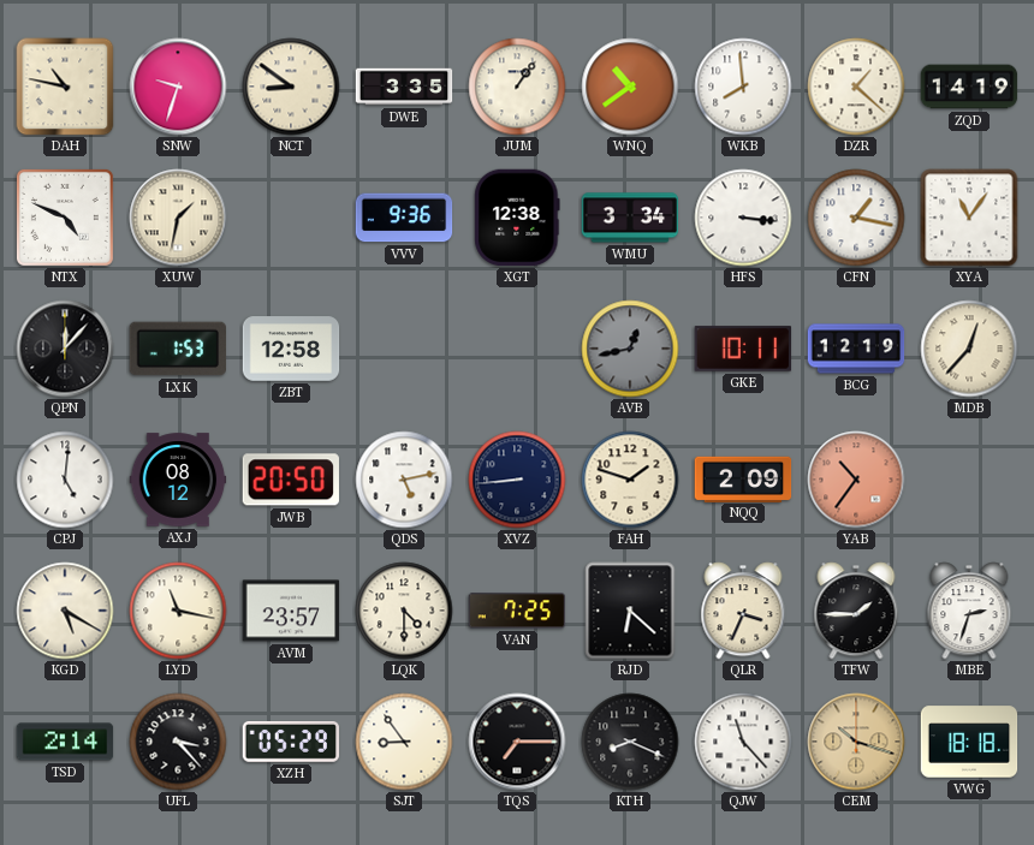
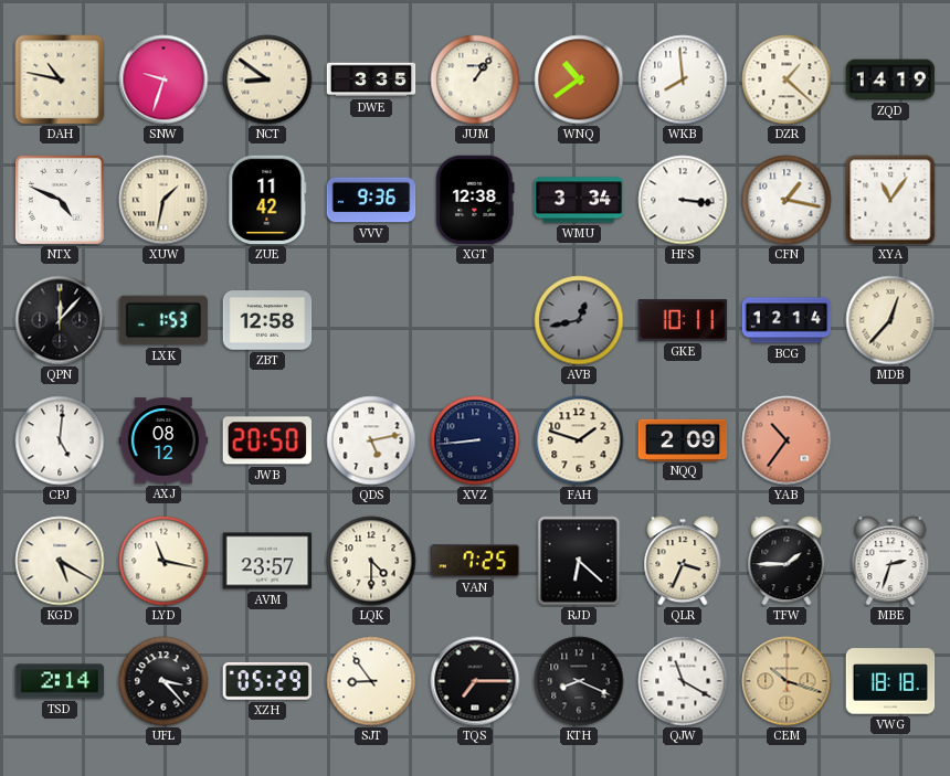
ZUE: none -> 11:42
BCG: 12:19 -> 12:14
QJW: 11:23 -> 11:20
